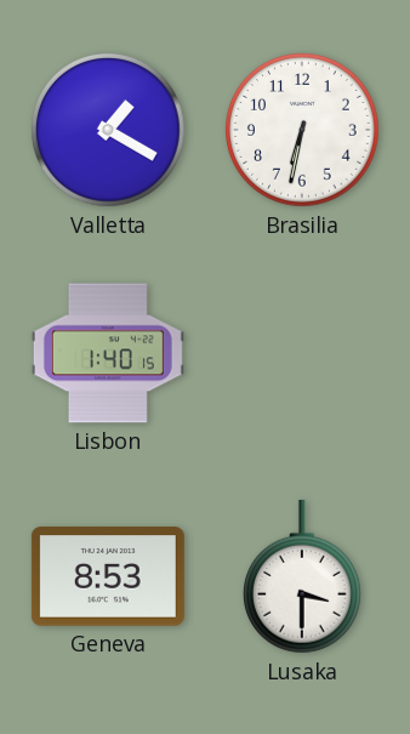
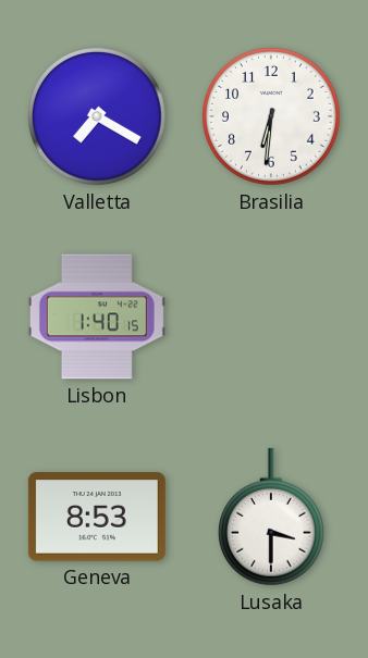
Valletta: 1:20 -> 7:20
Brasilia: 6:32 -> 6:31
